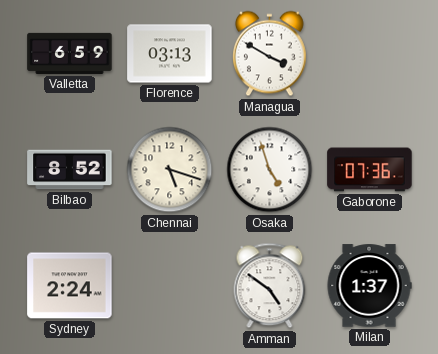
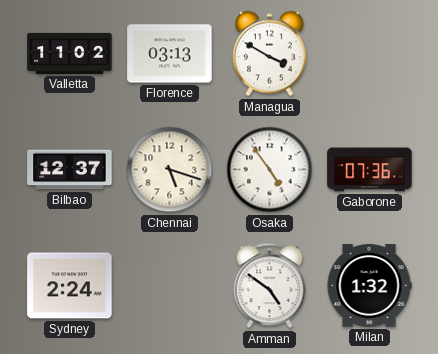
Valletta: 6:59 -> 11:02
Bilbao: 8:52 -> 12:37
Osaka: 4:57 -> 4:54
Milan: 1:37 -> 1:32
